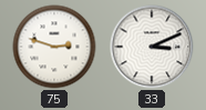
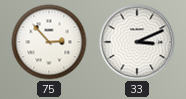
75: 2:48 -> 2:53
